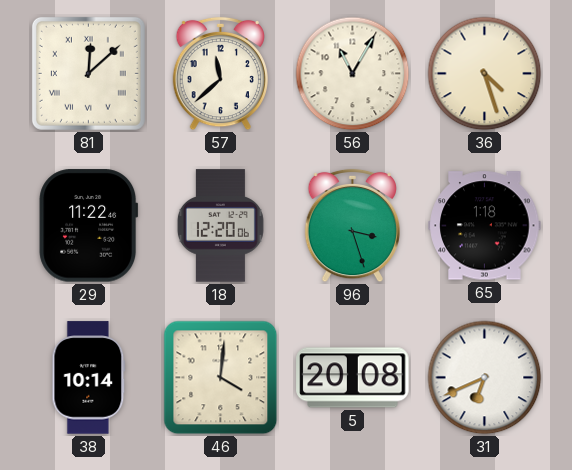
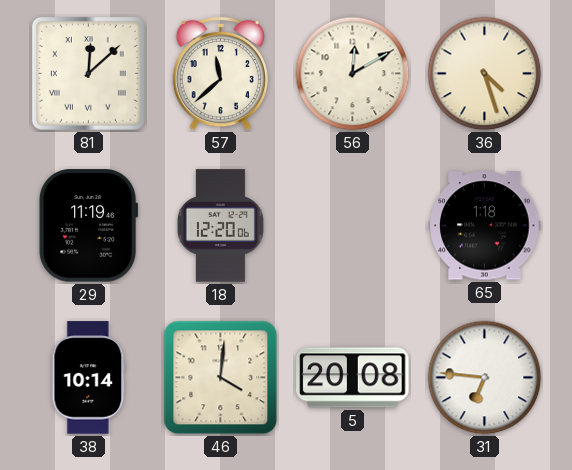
56: 11:05 -> 12:10
29: 11:22 -> 11:19
96: 3:27 -> none
31: 6:41 -> 6:46
